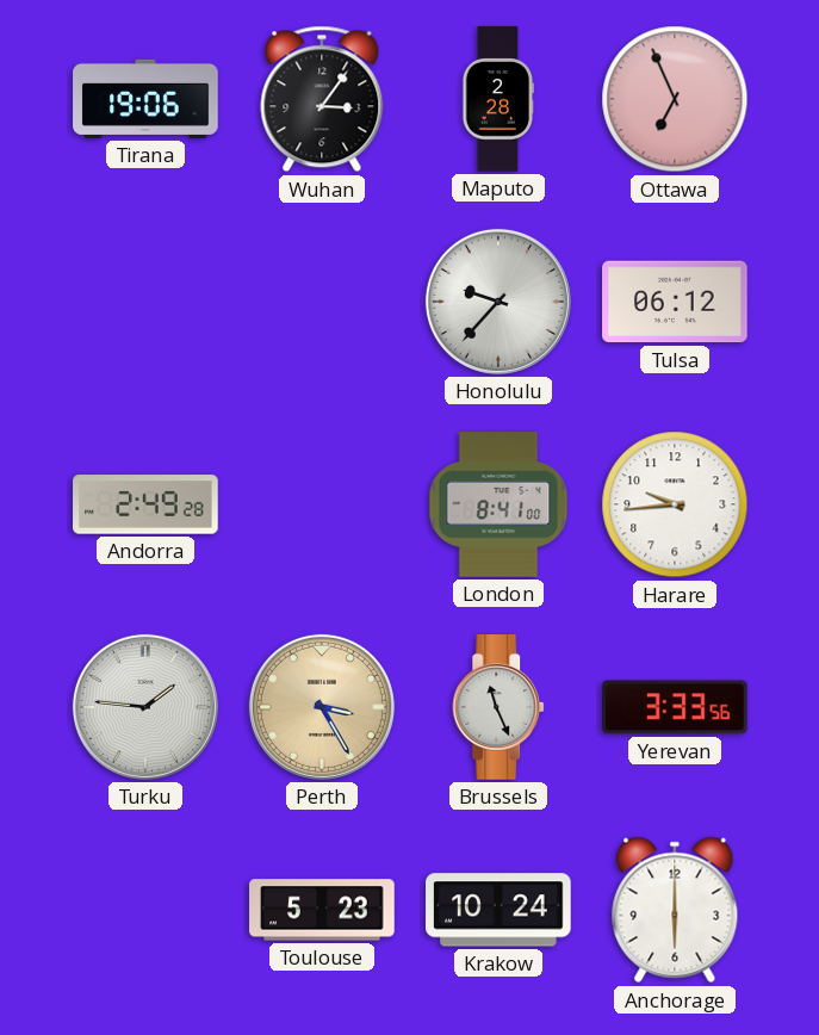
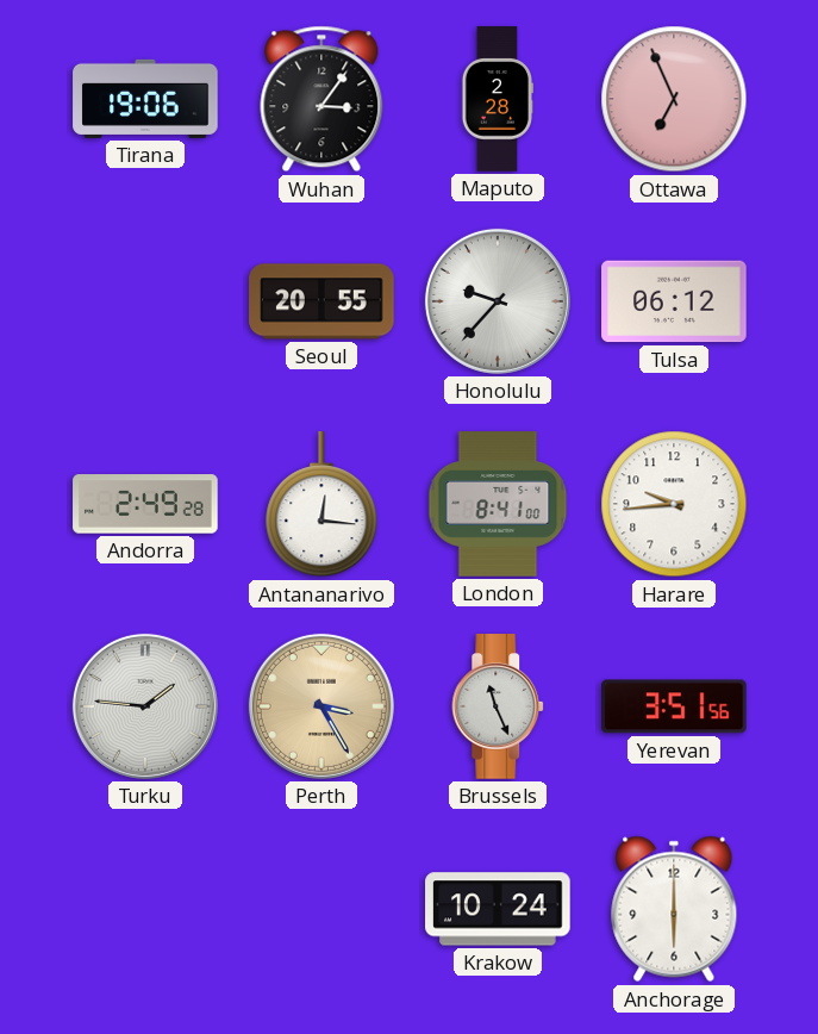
Seoul: none -> 20:55
Antananarivo: none -> 12:16
Yerevan: 3:33 -> 3:51
Toulouse: 5:23 -> none
